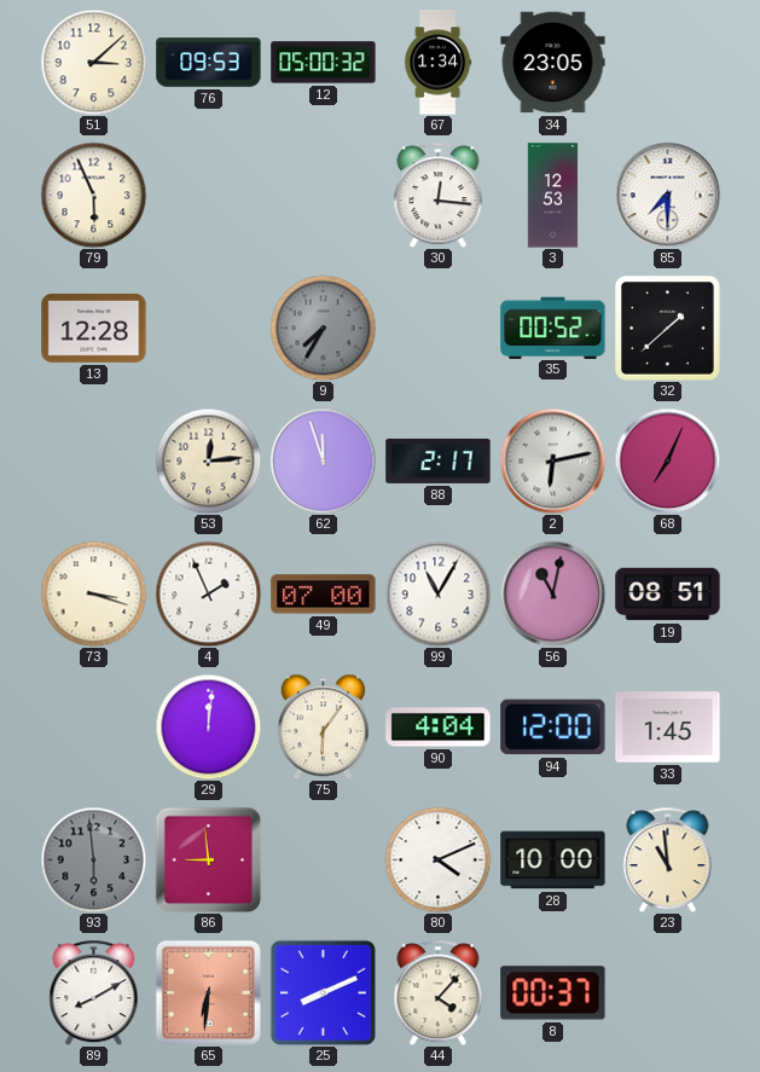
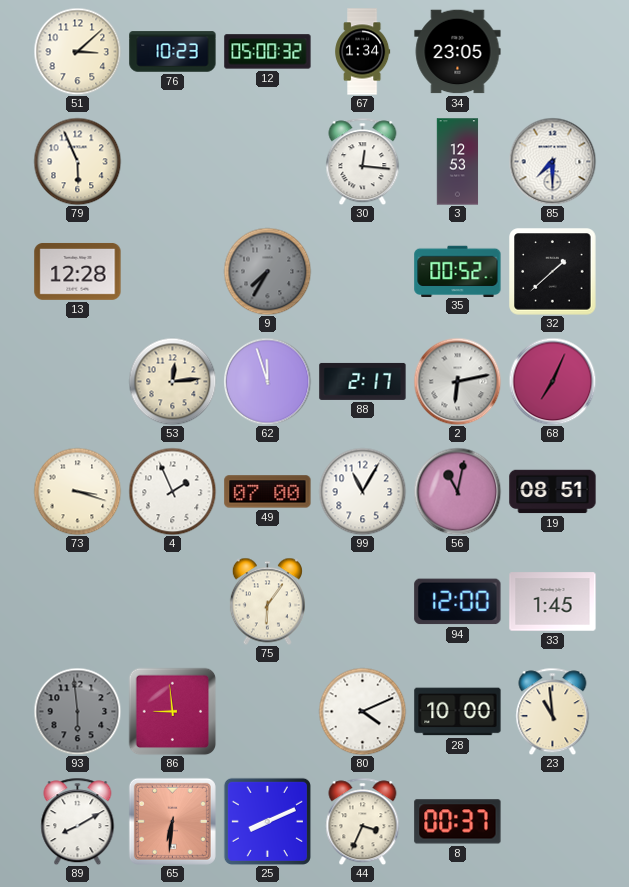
76: 09:53 -> 10:23
29: 12:01 -> none
90: 4:04 -> none
44: 4:07 -> 3:34
